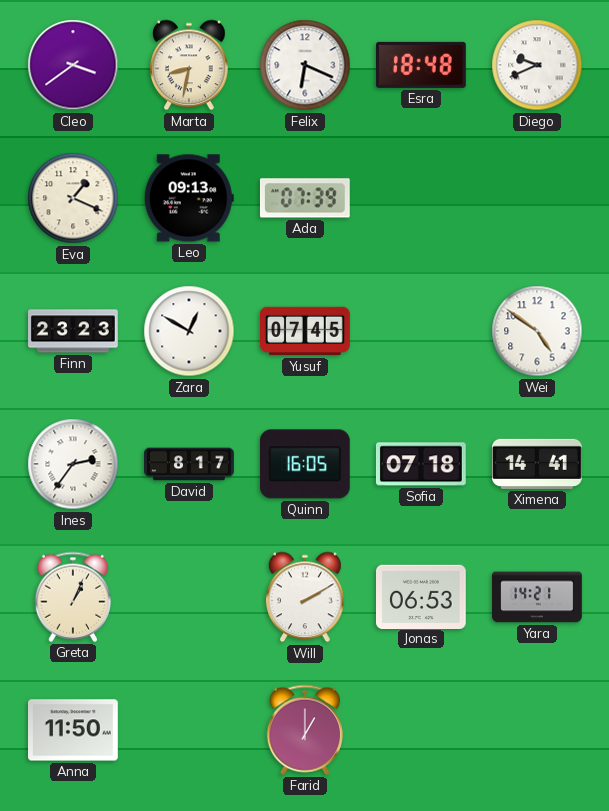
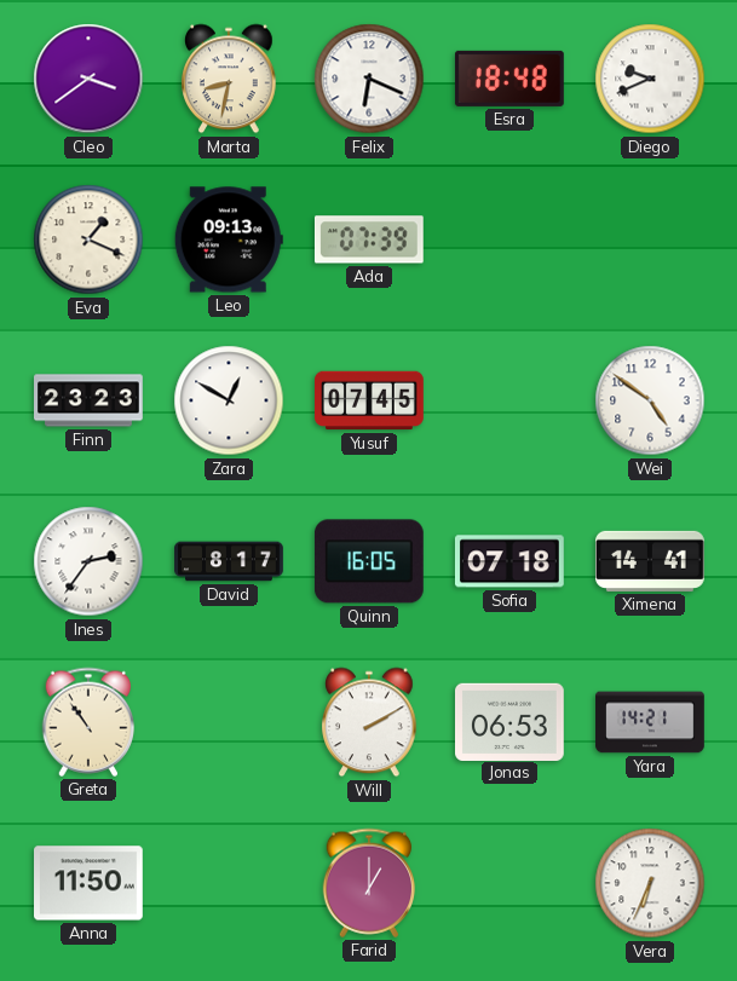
Greta: 1:04 -> 10:54
Vera: none -> 6:34
